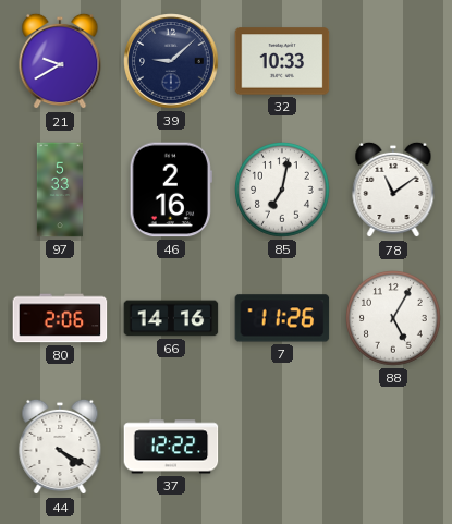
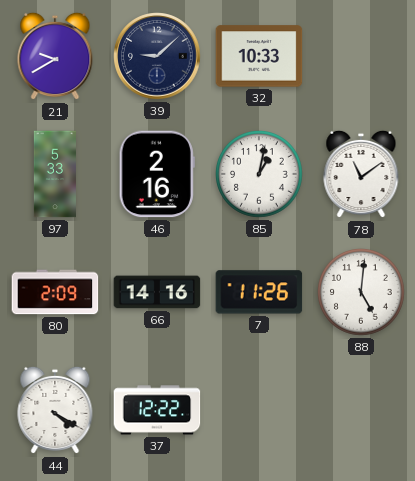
85: 7:02 -> 1:02
80: 2:06 -> 2:09
88: 5:05 -> 5:01
